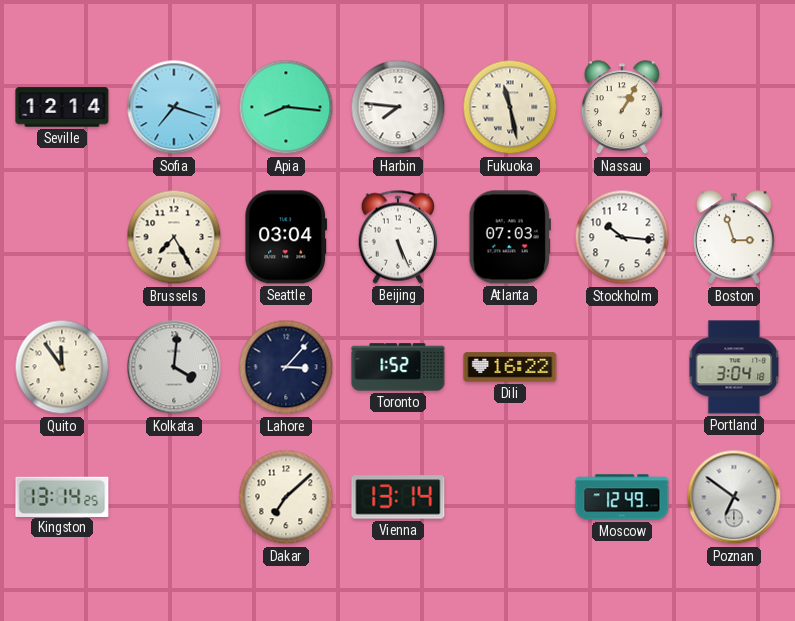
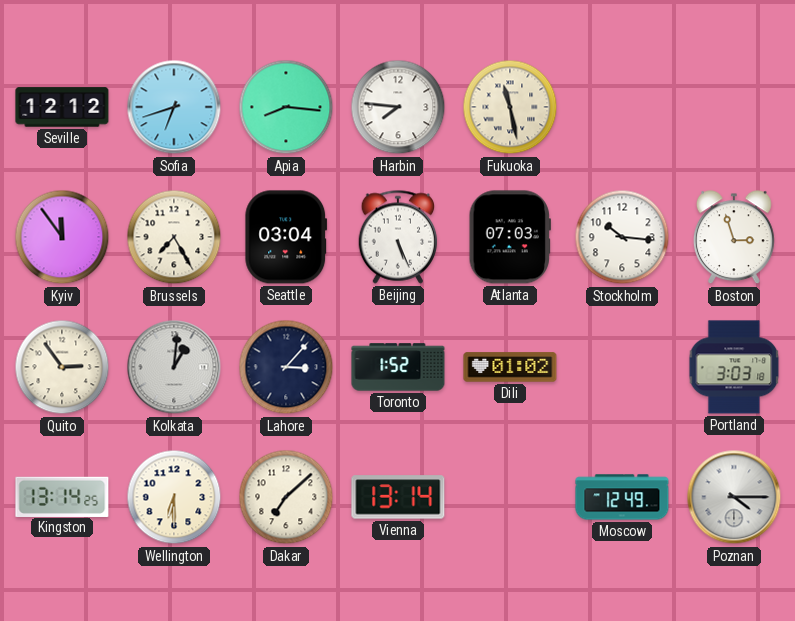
Seville: 12:14 -> 12:12
Sofia: 7:18 -> 6:42
Nassau: 1:05 -> none
Kyiv: none -> 11:54
Quito: 11:54 -> 2:54
Kolkata: 4:01 -> 1:01
Dili: 16:22 -> 01:02
Portland: 3:04 -> 3:03
Wellington: none -> 6:30
Poznan: 6:51 -> 4:15
